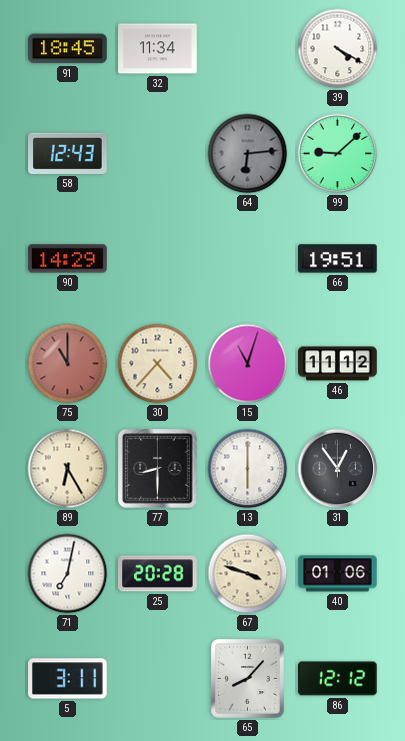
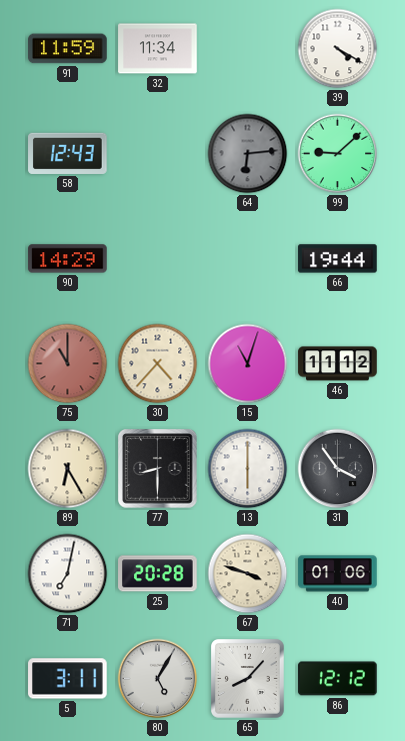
91: 18:45 -> 11:59
66: 19:51 -> 19:44
31: 12:54 -> 3:54
80: none -> 5:05
